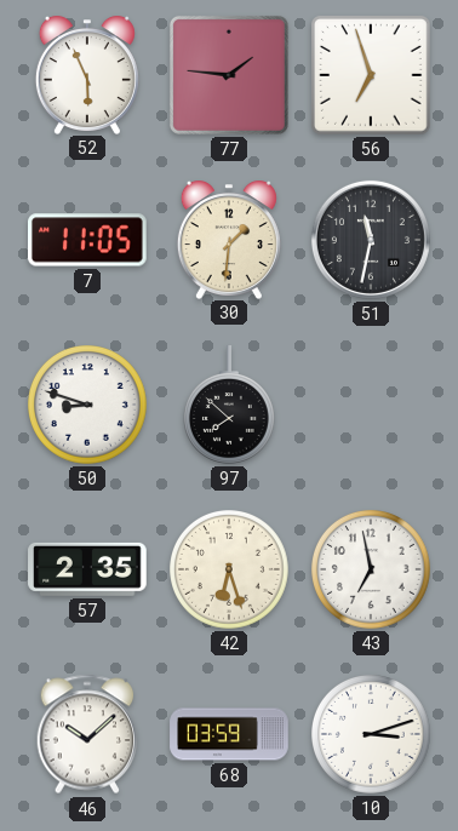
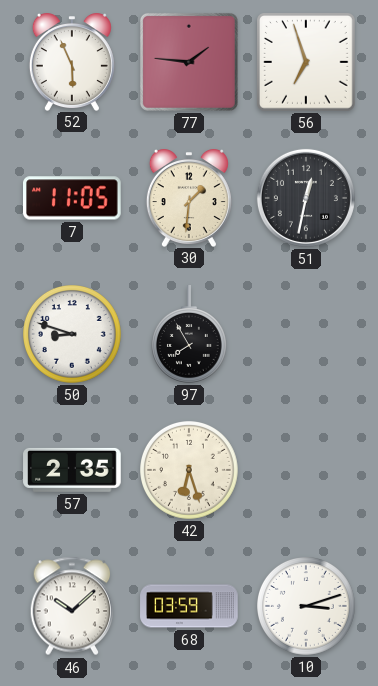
51: 11:32 -> 12:32
97: 7:52 -> 7:55
43: 6:58 -> none
